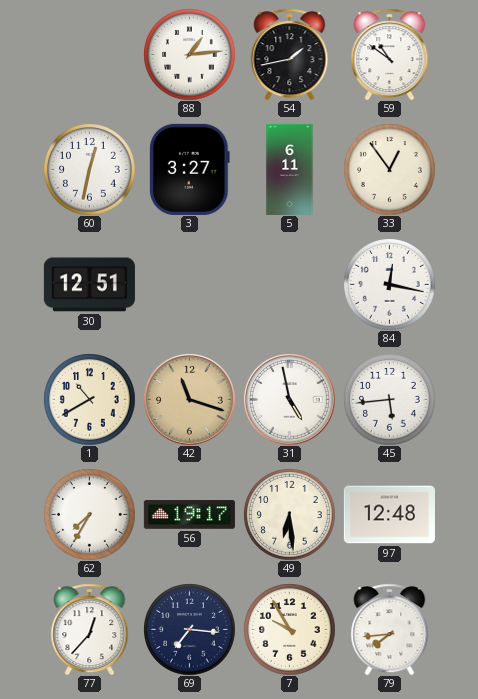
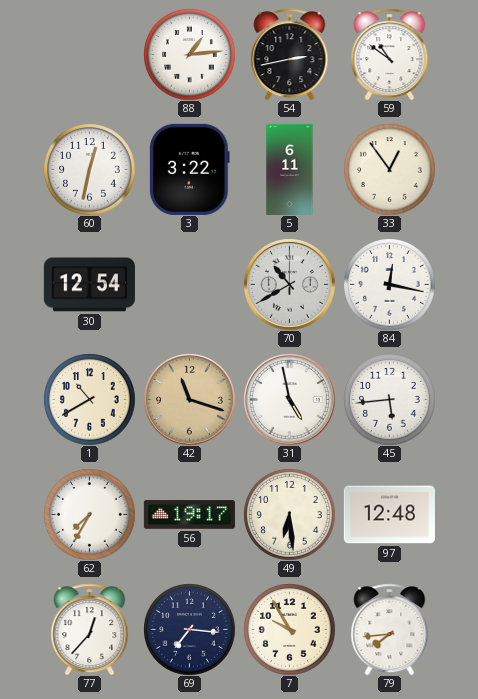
54: 1:43 -> 2:43
3: 3:27 -> 3:22
30: 12:51 -> 12:54
70: none -> 10:40
